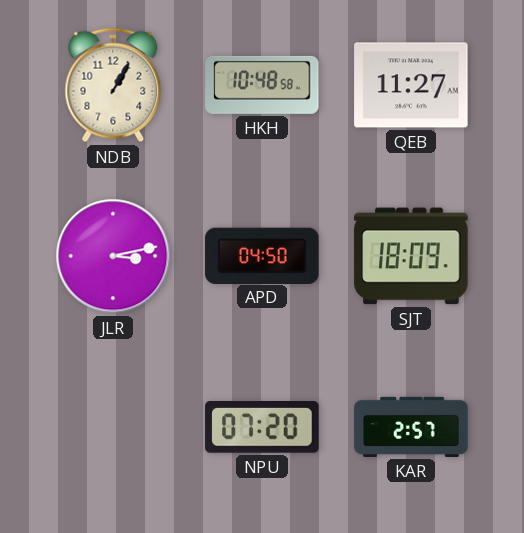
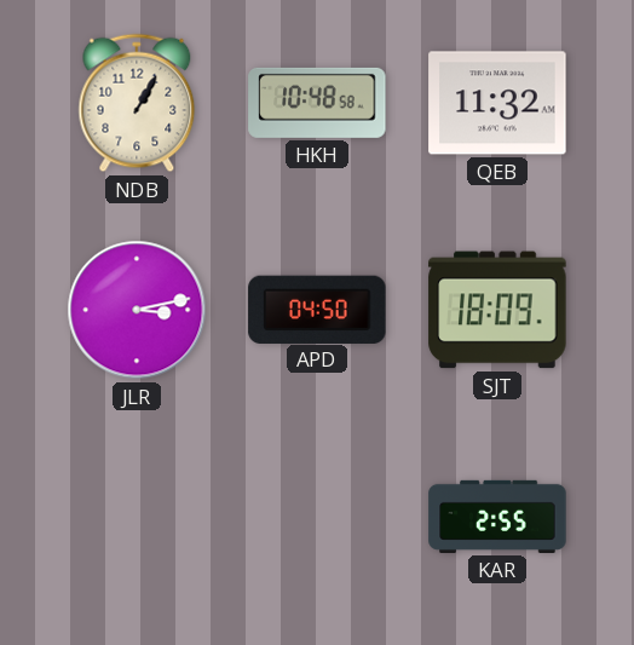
QEB: 11:27 -> 11:32
NPU: 07:20 -> none
KAR: 2:57 -> 2:55
